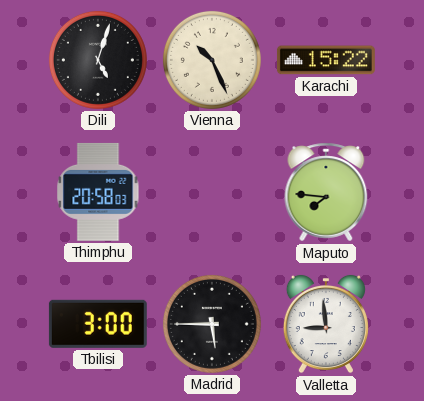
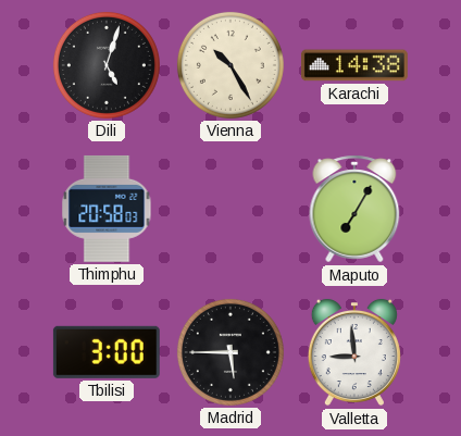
Vienna: 10:26 -> 10:25
Karachi: 15:22 -> 14:38
Maputo: 7:46 -> 7:05
